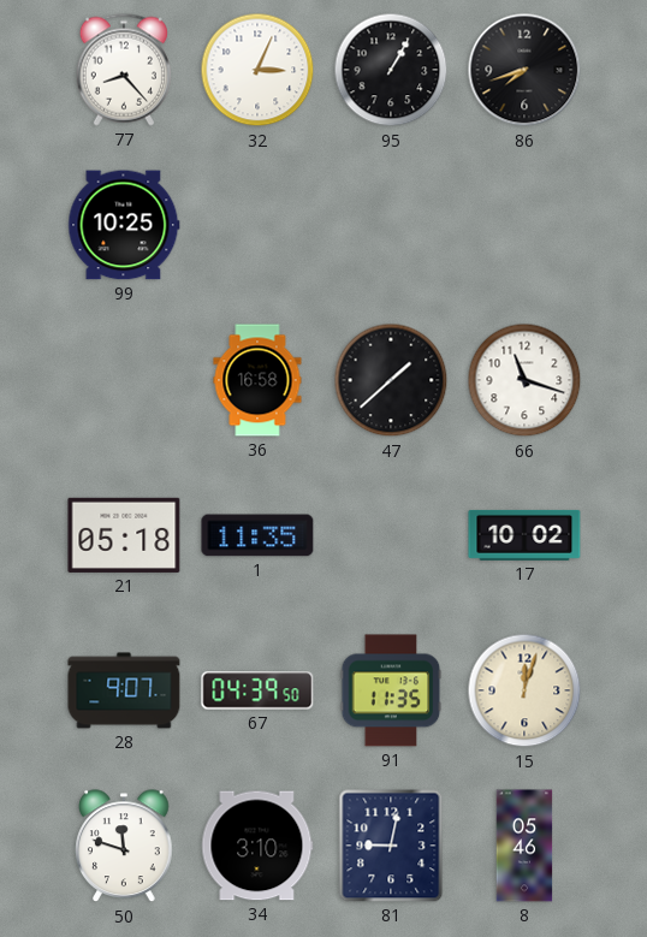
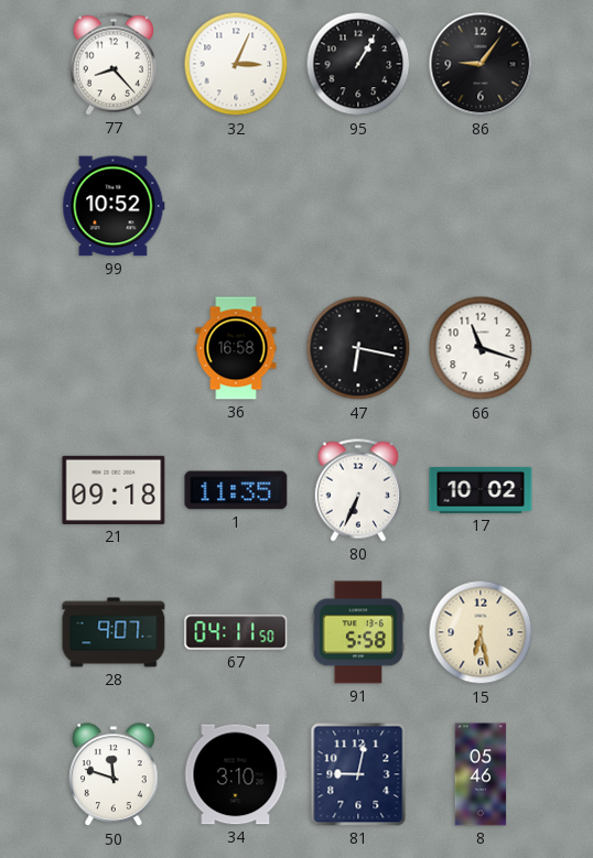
86: 7:42 -> 9:06
99: 10:25 -> 10:52
47: 1:38 -> 6:17
21: 05:18 -> 09:18
80: none -> 6:34
67: 04:39 -> 04:11
91: 11:35 -> 5:58
15: 12:03 -> 6:28
